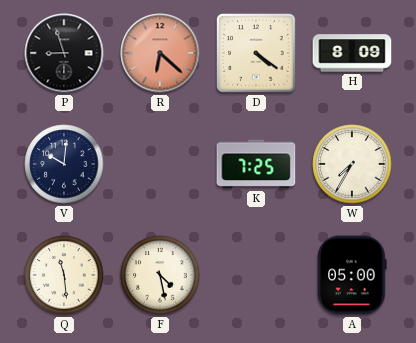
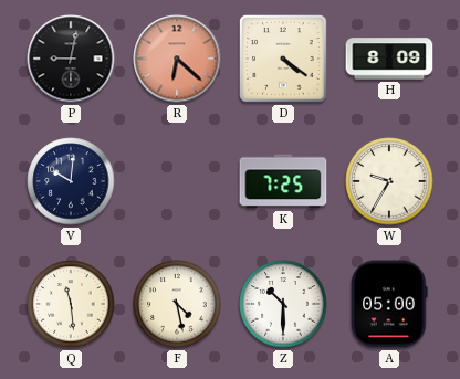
P: 8:57 -> 9:02
W: 7:35 -> 9:35
Z: none -> 10:30
